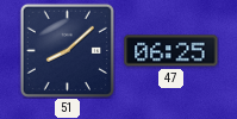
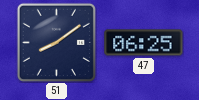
51: 8:08 -> 8:09
